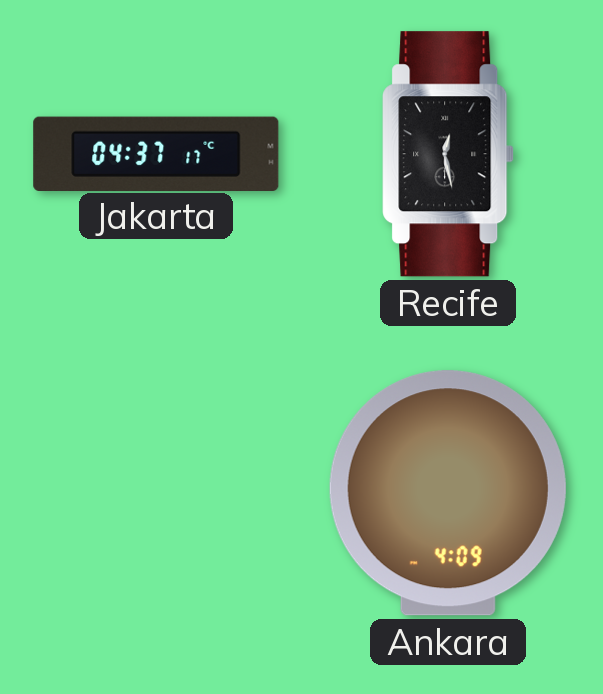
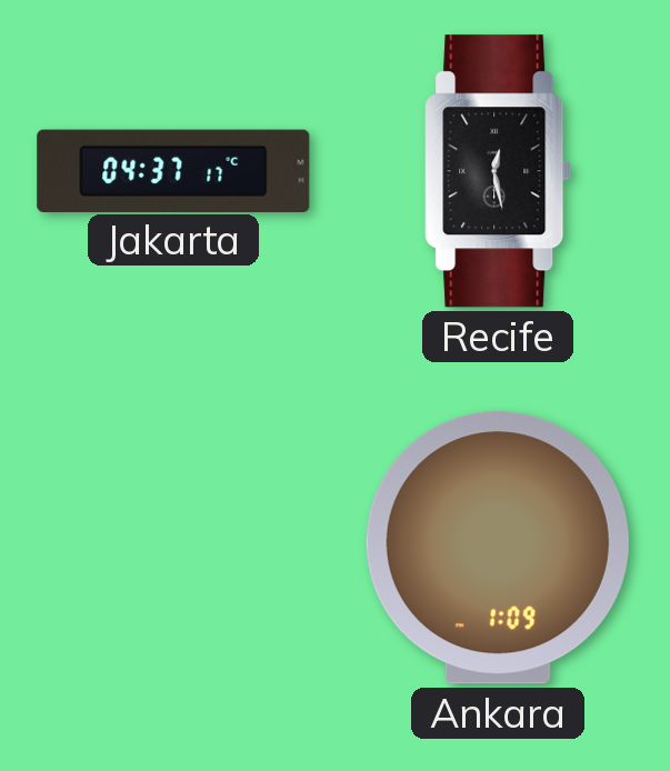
Ankara: 4:09 -> 1:09
